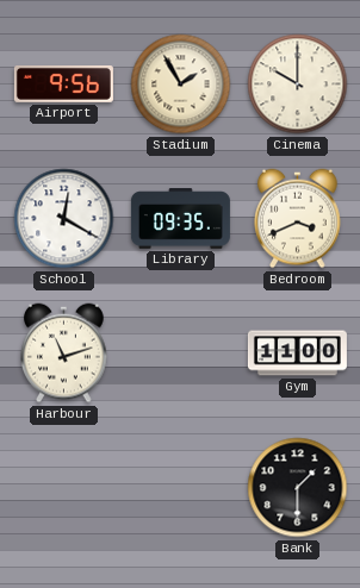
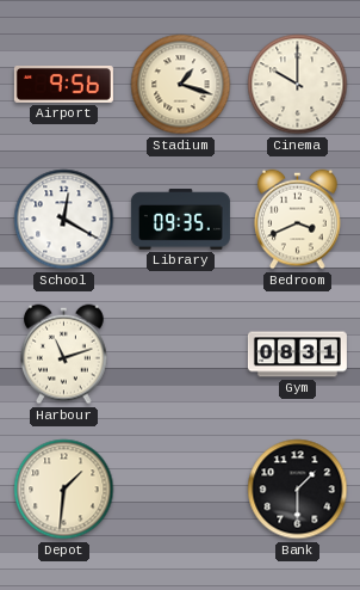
Stadium: 1:55 -> 1:18
Gym: 11:00 -> 08:31
Depot: none -> 1:31
